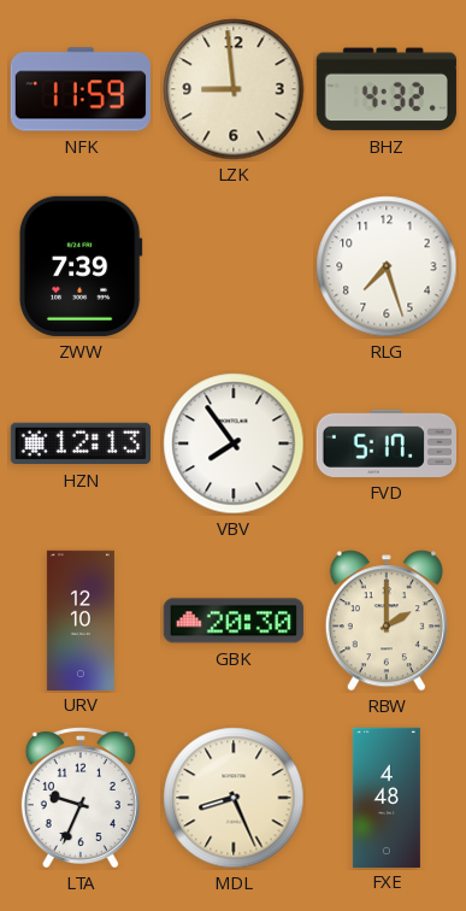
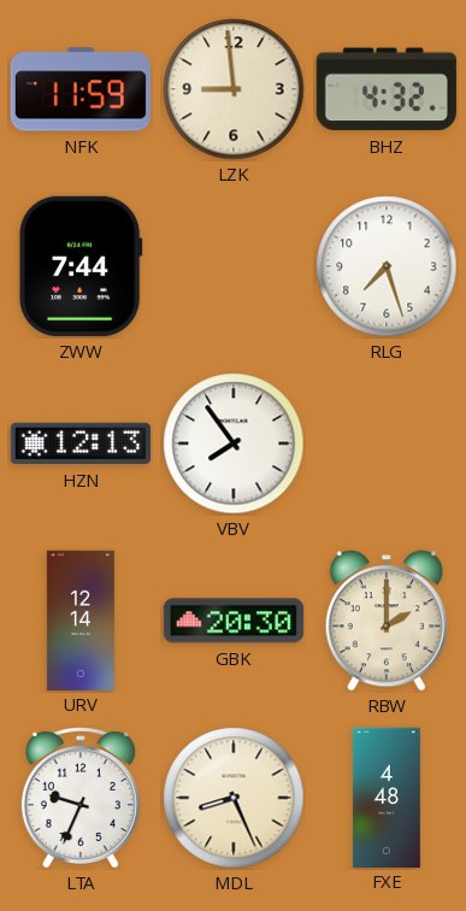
ZWW: 7:39 -> 7:44
FVD: 5:17 -> none
URV: 12:10 -> 12:14
